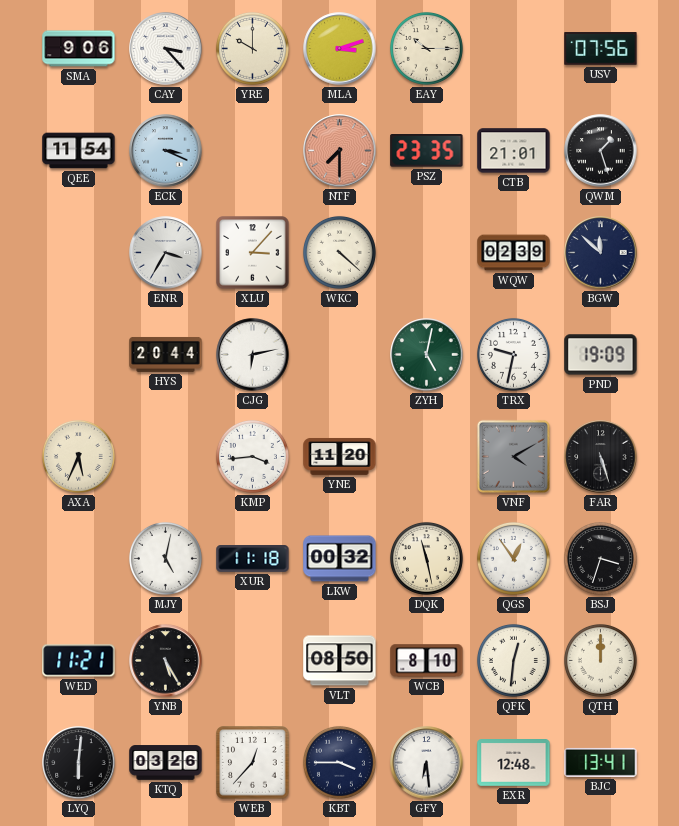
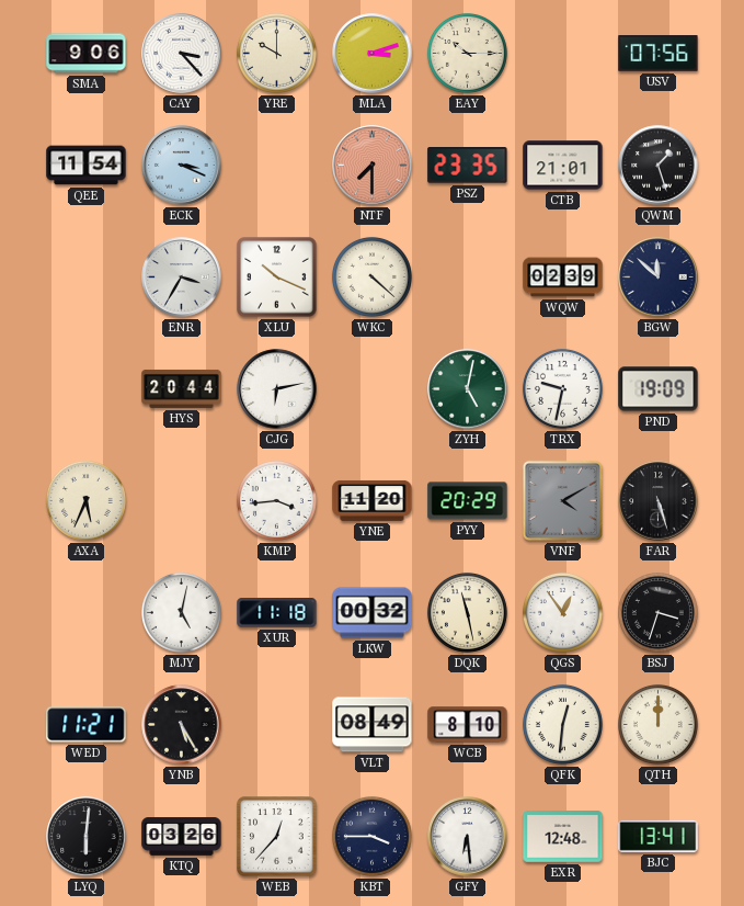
XLU: 3:07 -> 10:19
PYY: none -> 20:29
VLT: 08:50 -> 08:49
